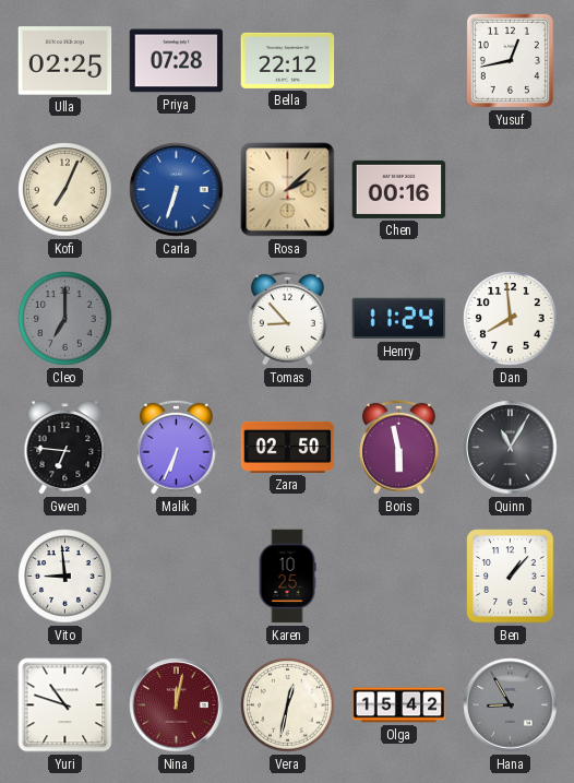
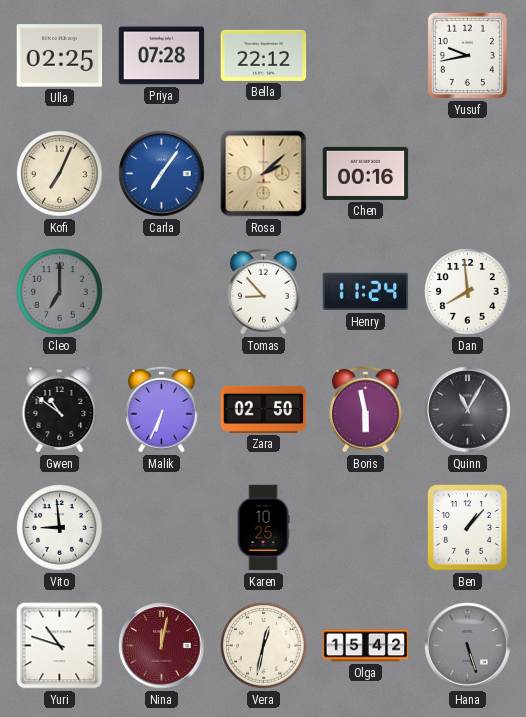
Yusuf: 12:43 -> 9:43
Carla: 6:33 -> 7:06
Gwen: 6:46 -> 10:51
Hana: 8:55 -> 5:27
